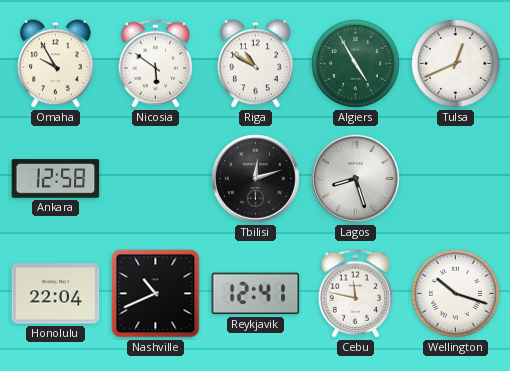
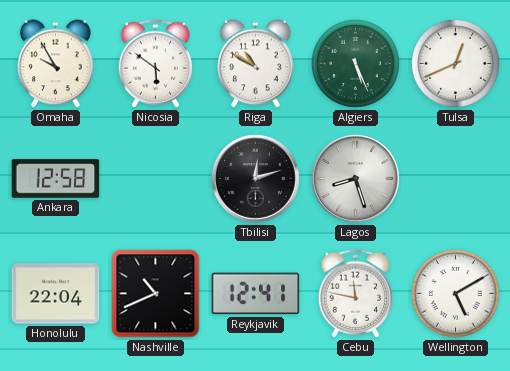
Algiers: 4:55 -> 5:26
Wellington: 10:18 -> 5:10
